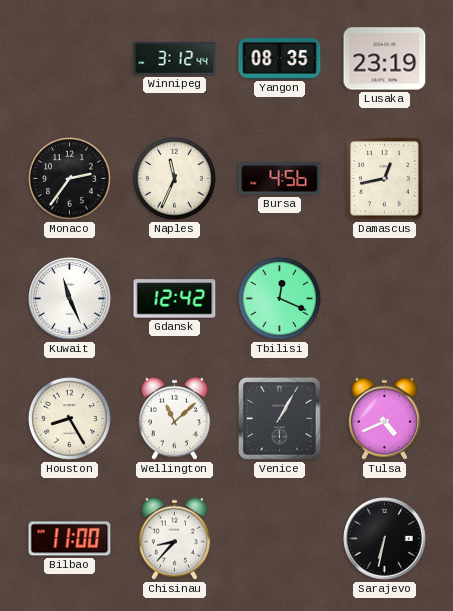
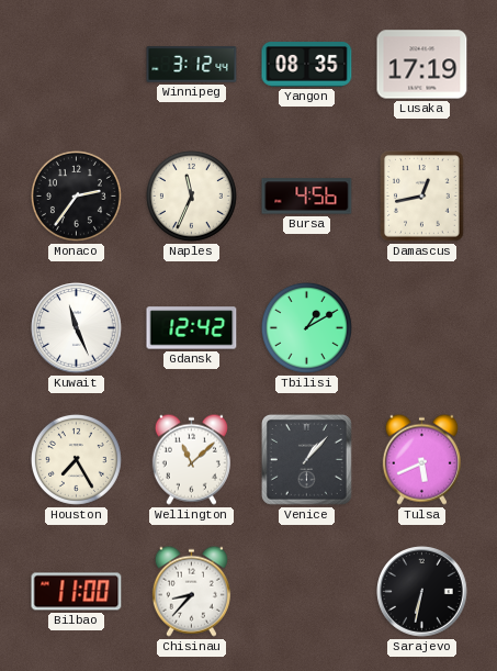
Lusaka: 23:19 -> 17:19
Tbilisi: 12:19 -> 1:10
Houston: 8:25 -> 7:25
Venice: 1:05 -> 1:07
Tulsa: 4:41 -> 5:41
